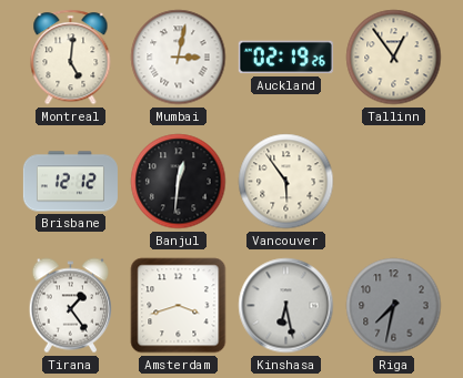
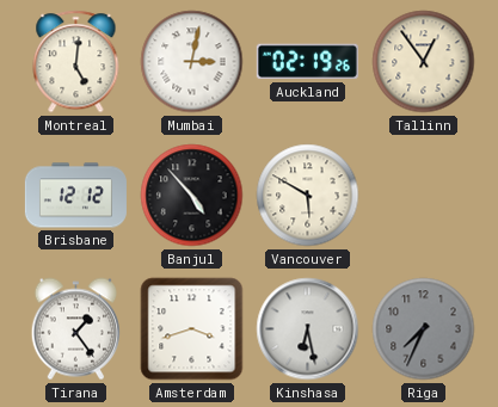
Banjul: 12:31 -> 4:53
Vancouver: 5:54 -> 5:50
Riga: 7:32 -> 7:34
